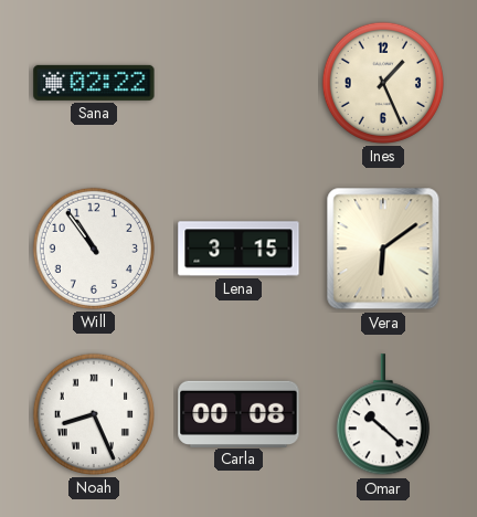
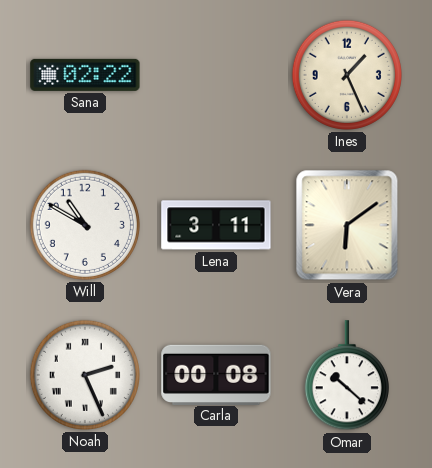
Will: 10:54 -> 10:50
Lena: 3:15 -> 3:11
Noah: 8:26 -> 2:26
